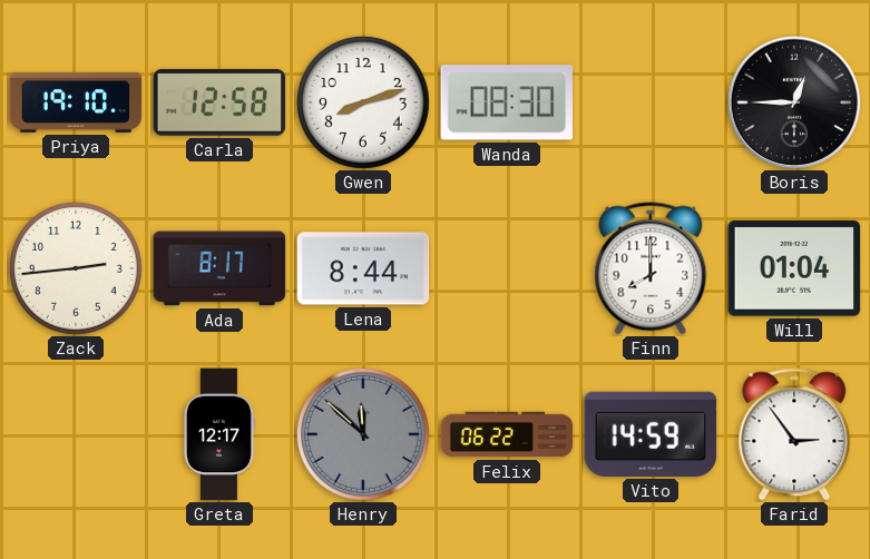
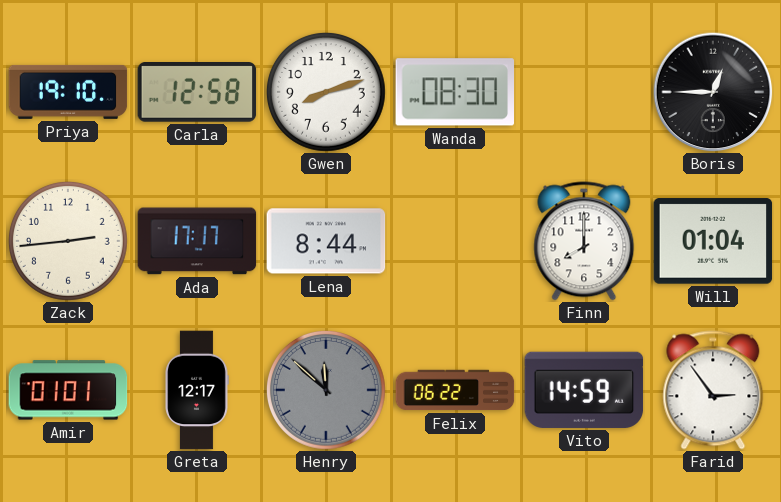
Ada: 8:17 -> 17:17
Amir: none -> 01:01
